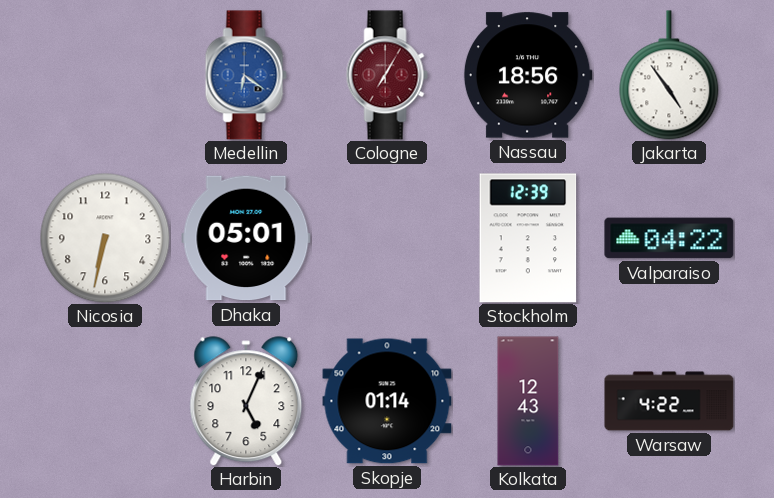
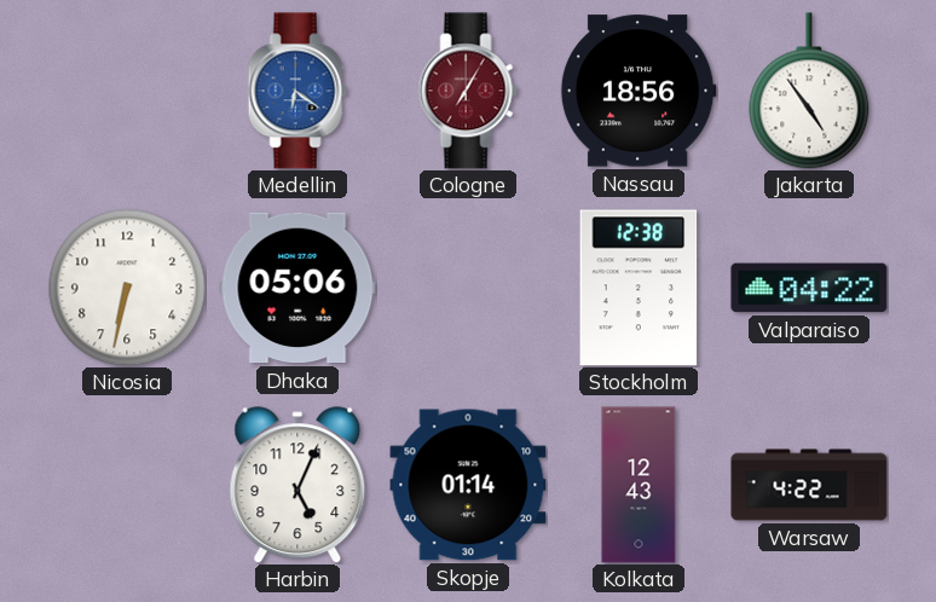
Dhaka: 05:01 -> 05:06
Stockholm: 12:39 -> 12:38
